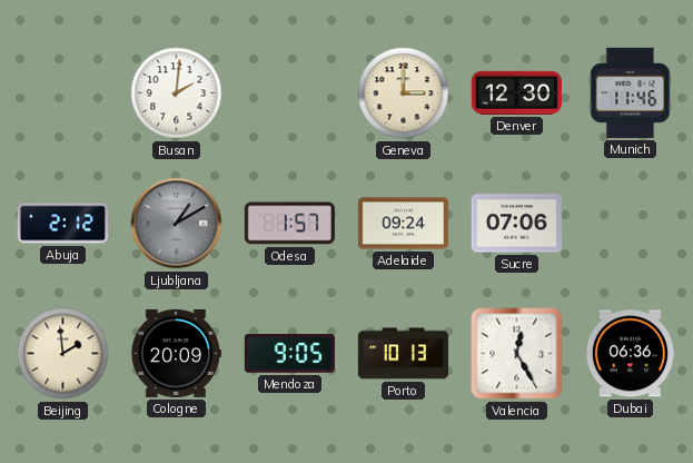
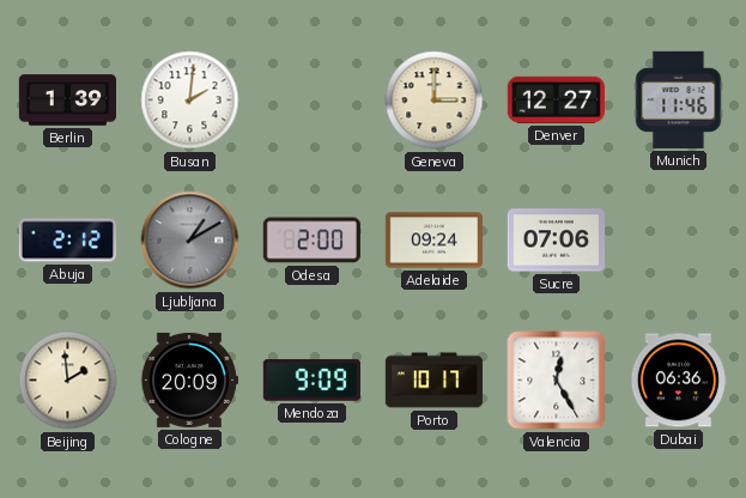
Berlin: none -> 1:39
Denver: 12:30 -> 12:27
Odesa: 1:57 -> 2:00
Mendoza: 9:05 -> 9:09
Porto: 10:13 -> 10:17
